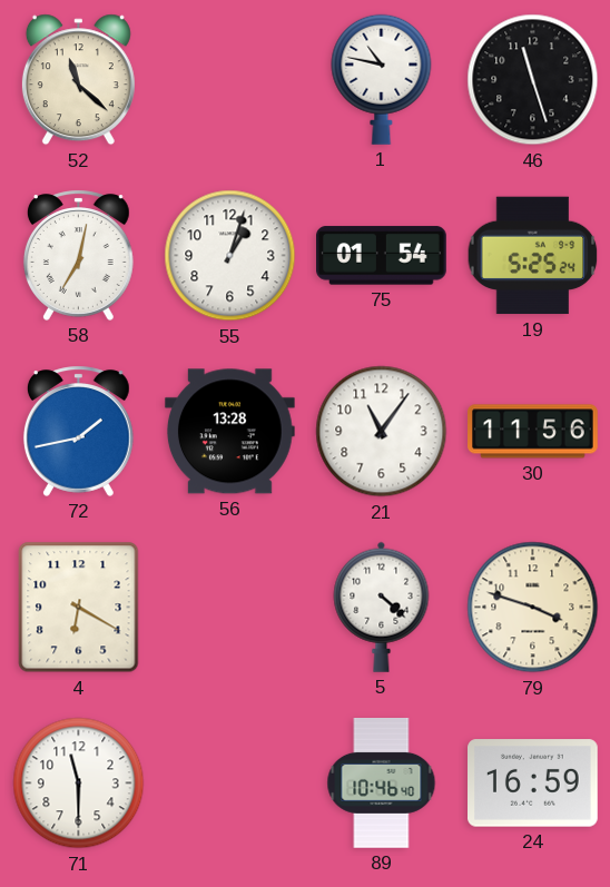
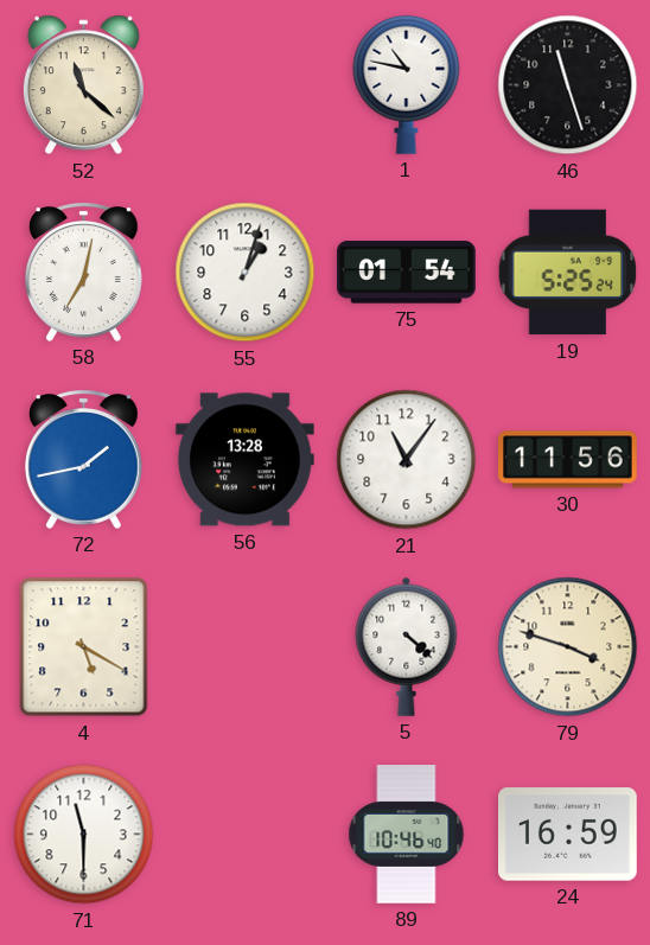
4: 6:20 -> 5:20
